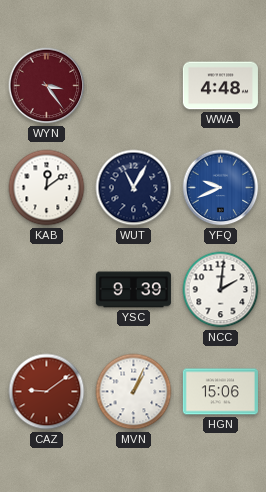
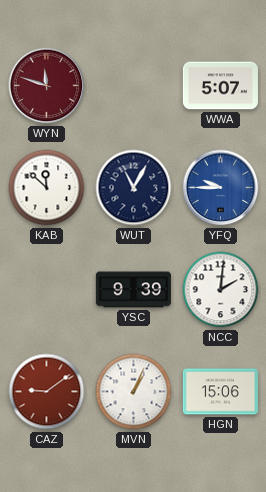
WYN: 3:24 -> 11:48
WWA: 4:48 -> 5:07
KAB: 12:09 -> 11:52
YFQ: 9:41 -> 9:45
